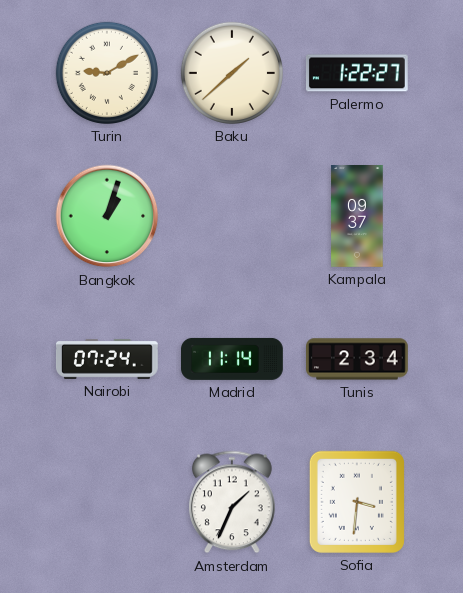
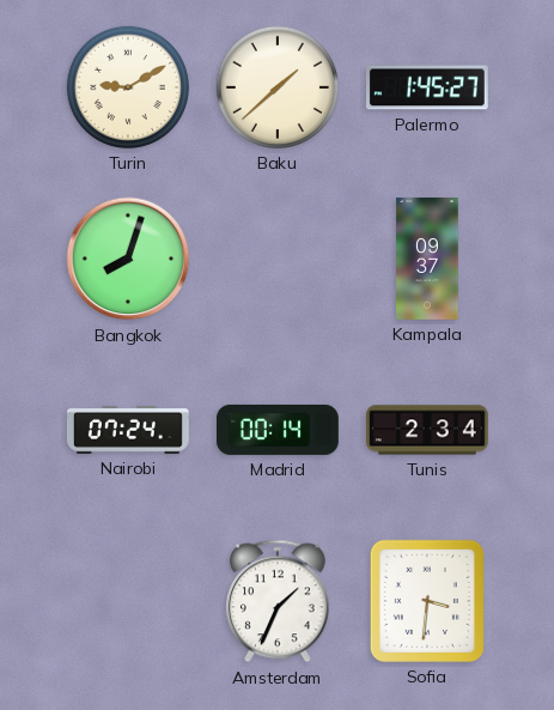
Palermo: 1:22 -> 1:45
Bangkok: 1:03 -> 8:03
Madrid: 11:14 -> 00:14
